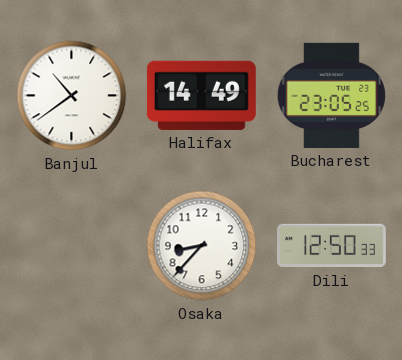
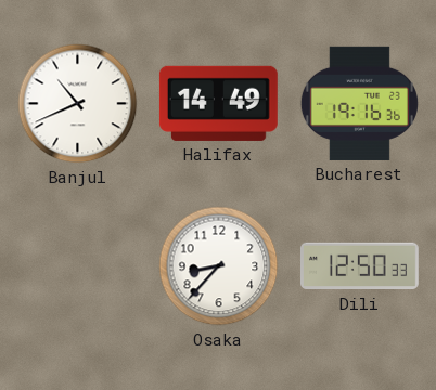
Banjul: 10:39 -> 10:41
Bucharest: 23:05 -> 19:16
